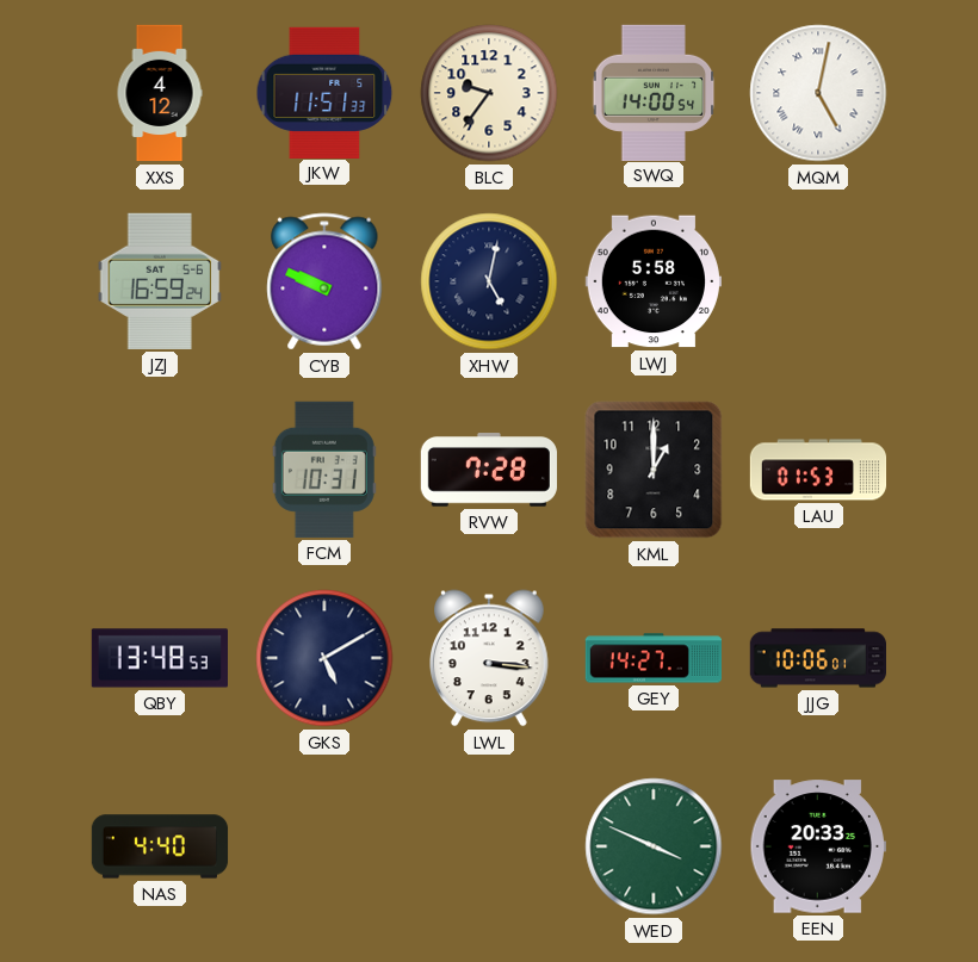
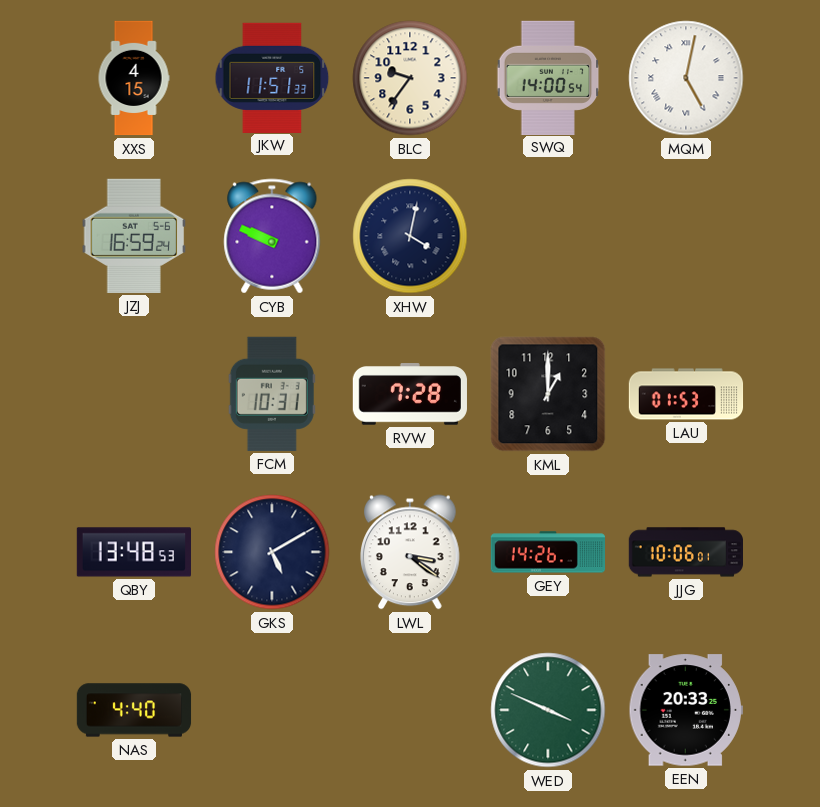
XXS: 4:12 -> 4:15
XHW: 5:02 -> 4:02
LWJ: 5:58 -> none
LWL: 3:16 -> 3:21
GEY: 14:27 -> 14:26
